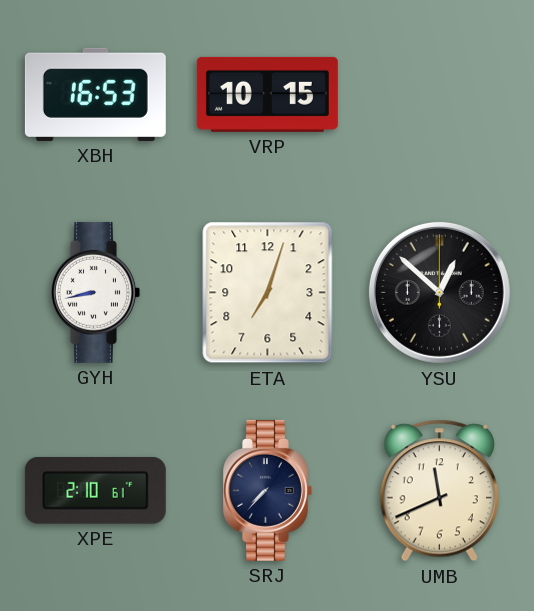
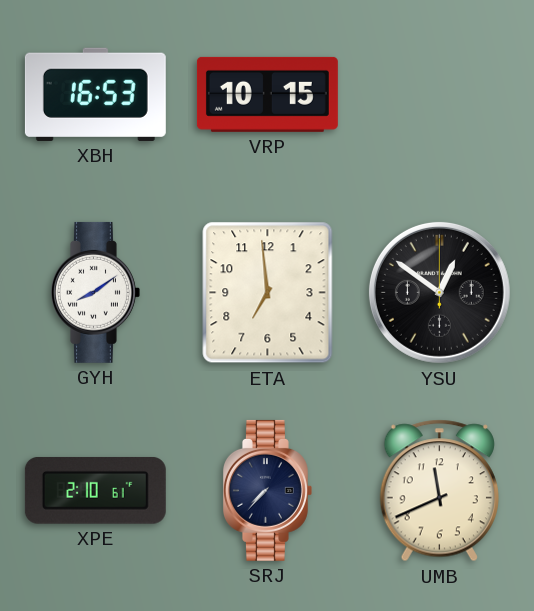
GYH: 8:43 -> 8:09
ETA: 7:03 -> 6:59
YSU: 12:52 -> 12:51
